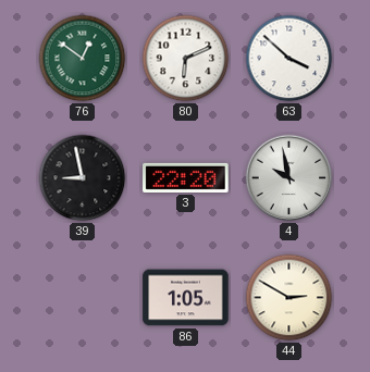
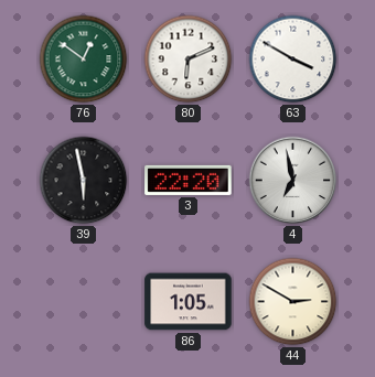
63: 3:52 -> 3:50
39: 8:58 -> 5:58
4: 9:58 -> 6:58
